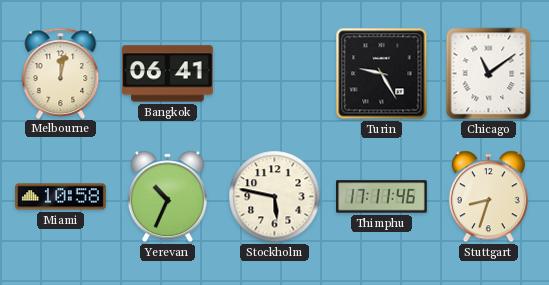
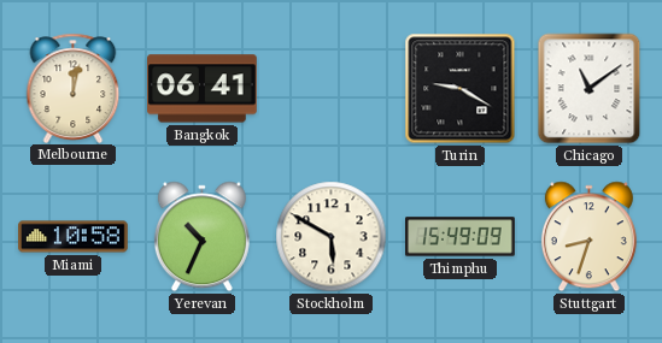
Turin: 9:25 -> 9:20
Stockholm: 5:47 -> 5:50
Thimphu: 17:11 -> 15:49
